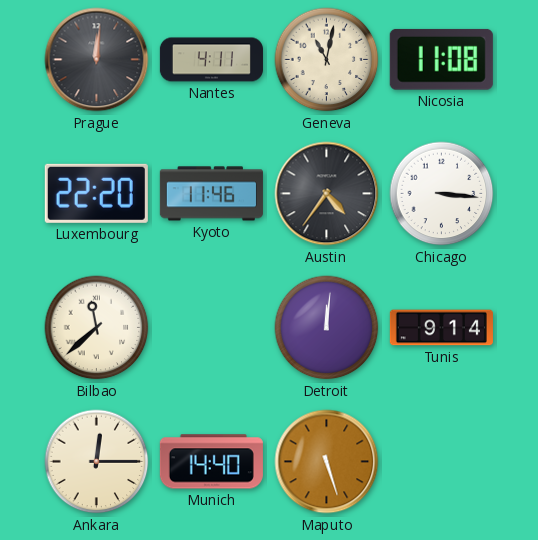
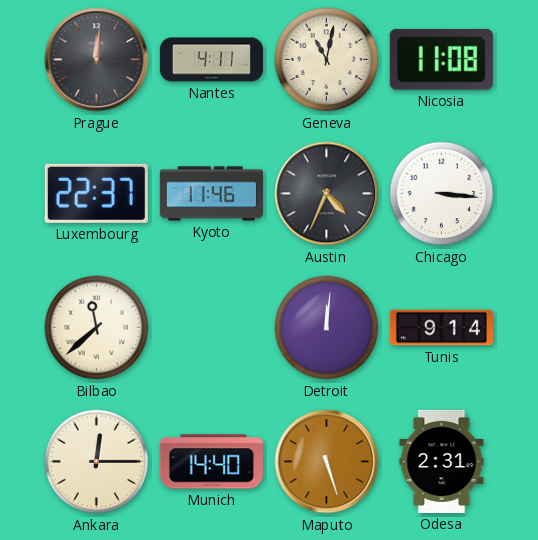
Luxembourg: 22:20 -> 22:37
Austin: 4:36 -> 4:34
Odesa: none -> 2:31
